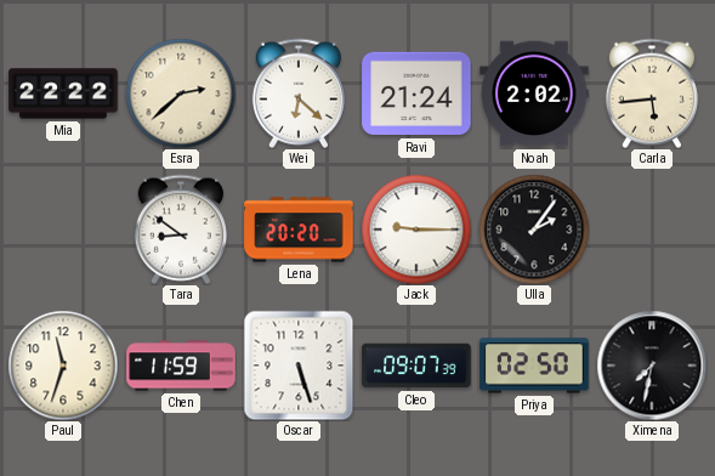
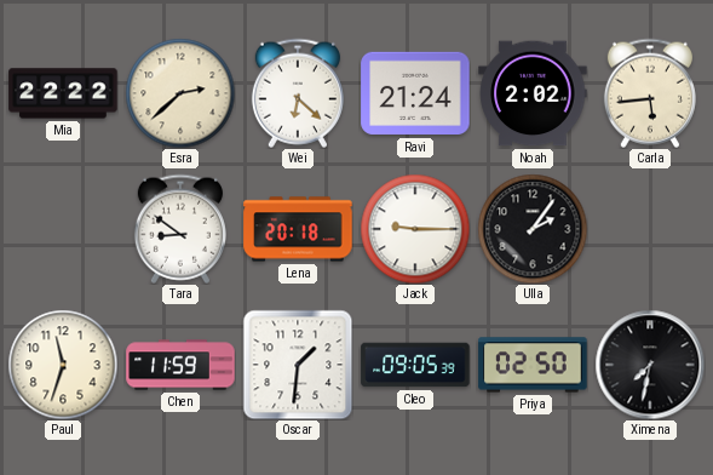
Lena: 20:20 -> 20:18
Oscar: 5:27 -> 1:31
Cleo: 09:07 -> 09:05
